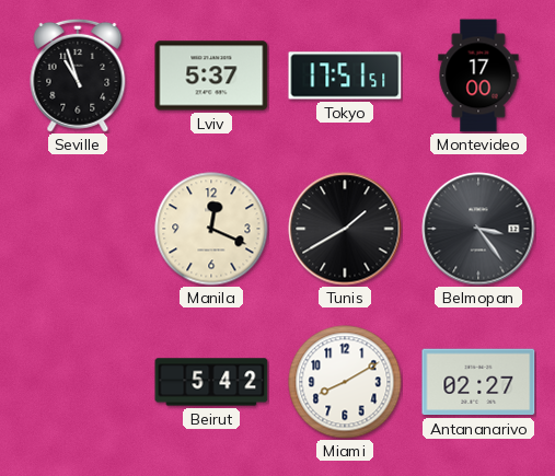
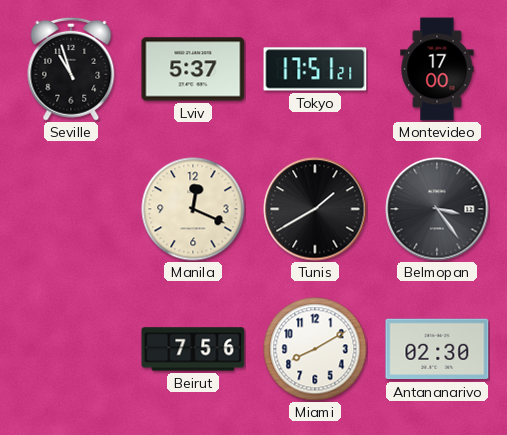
Tokyo: 17:51:51 -> 17:51:21
Beirut: 5:42 -> 7:56
Antananarivo: 02:27 -> 02:30
